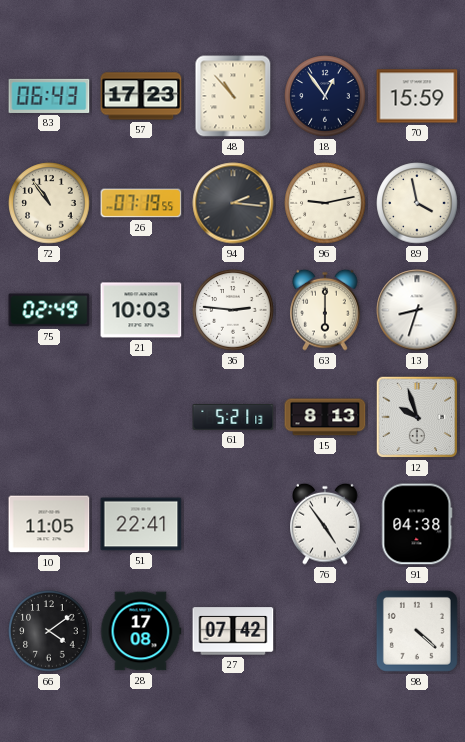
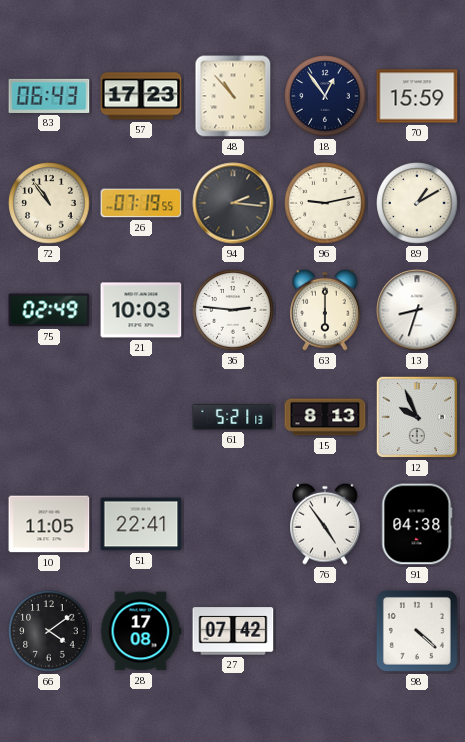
89: 3:58 -> 1:10
12: 9:57 -> 9:56
